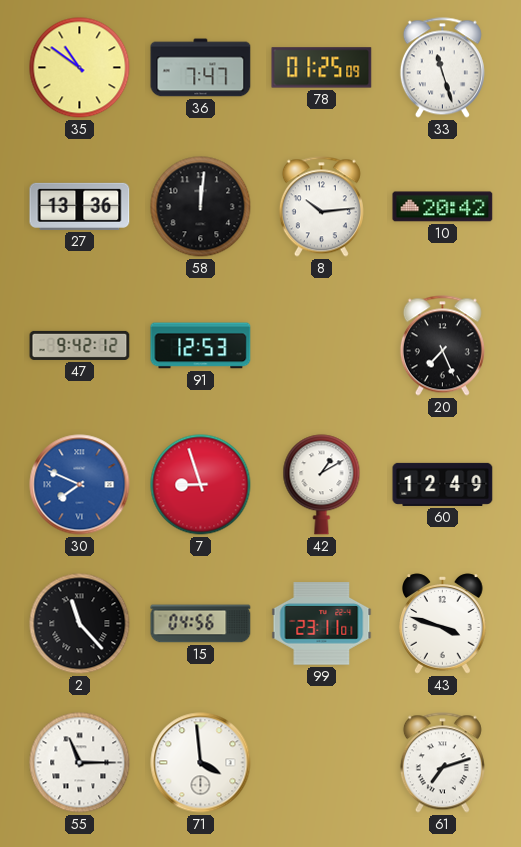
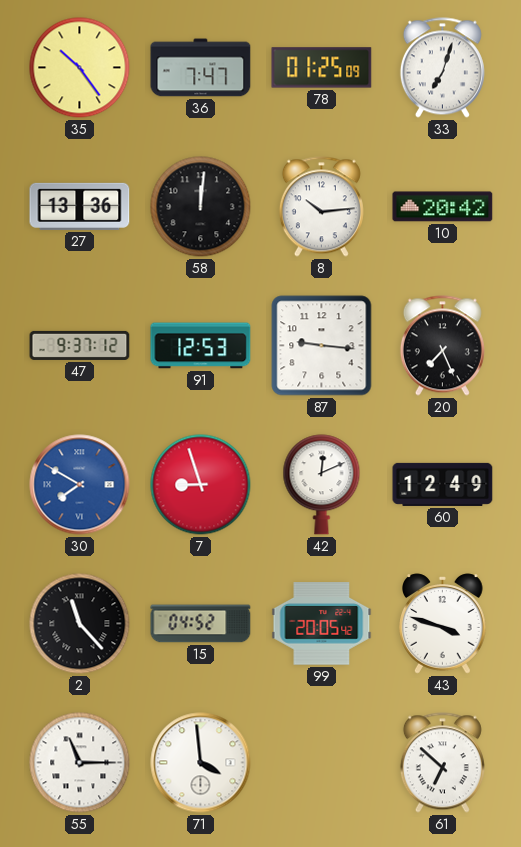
35: 10:51 -> 10:24
33: 11:27 -> 7:03
47: 9:42 -> 9:37
87: none -> 9:16
30: 7:49 -> 7:50
42: 1:10 -> 12:11
15: 04:56 -> 04:52
99: 23:11 -> 20:05
61: 7:12 -> 6:52
